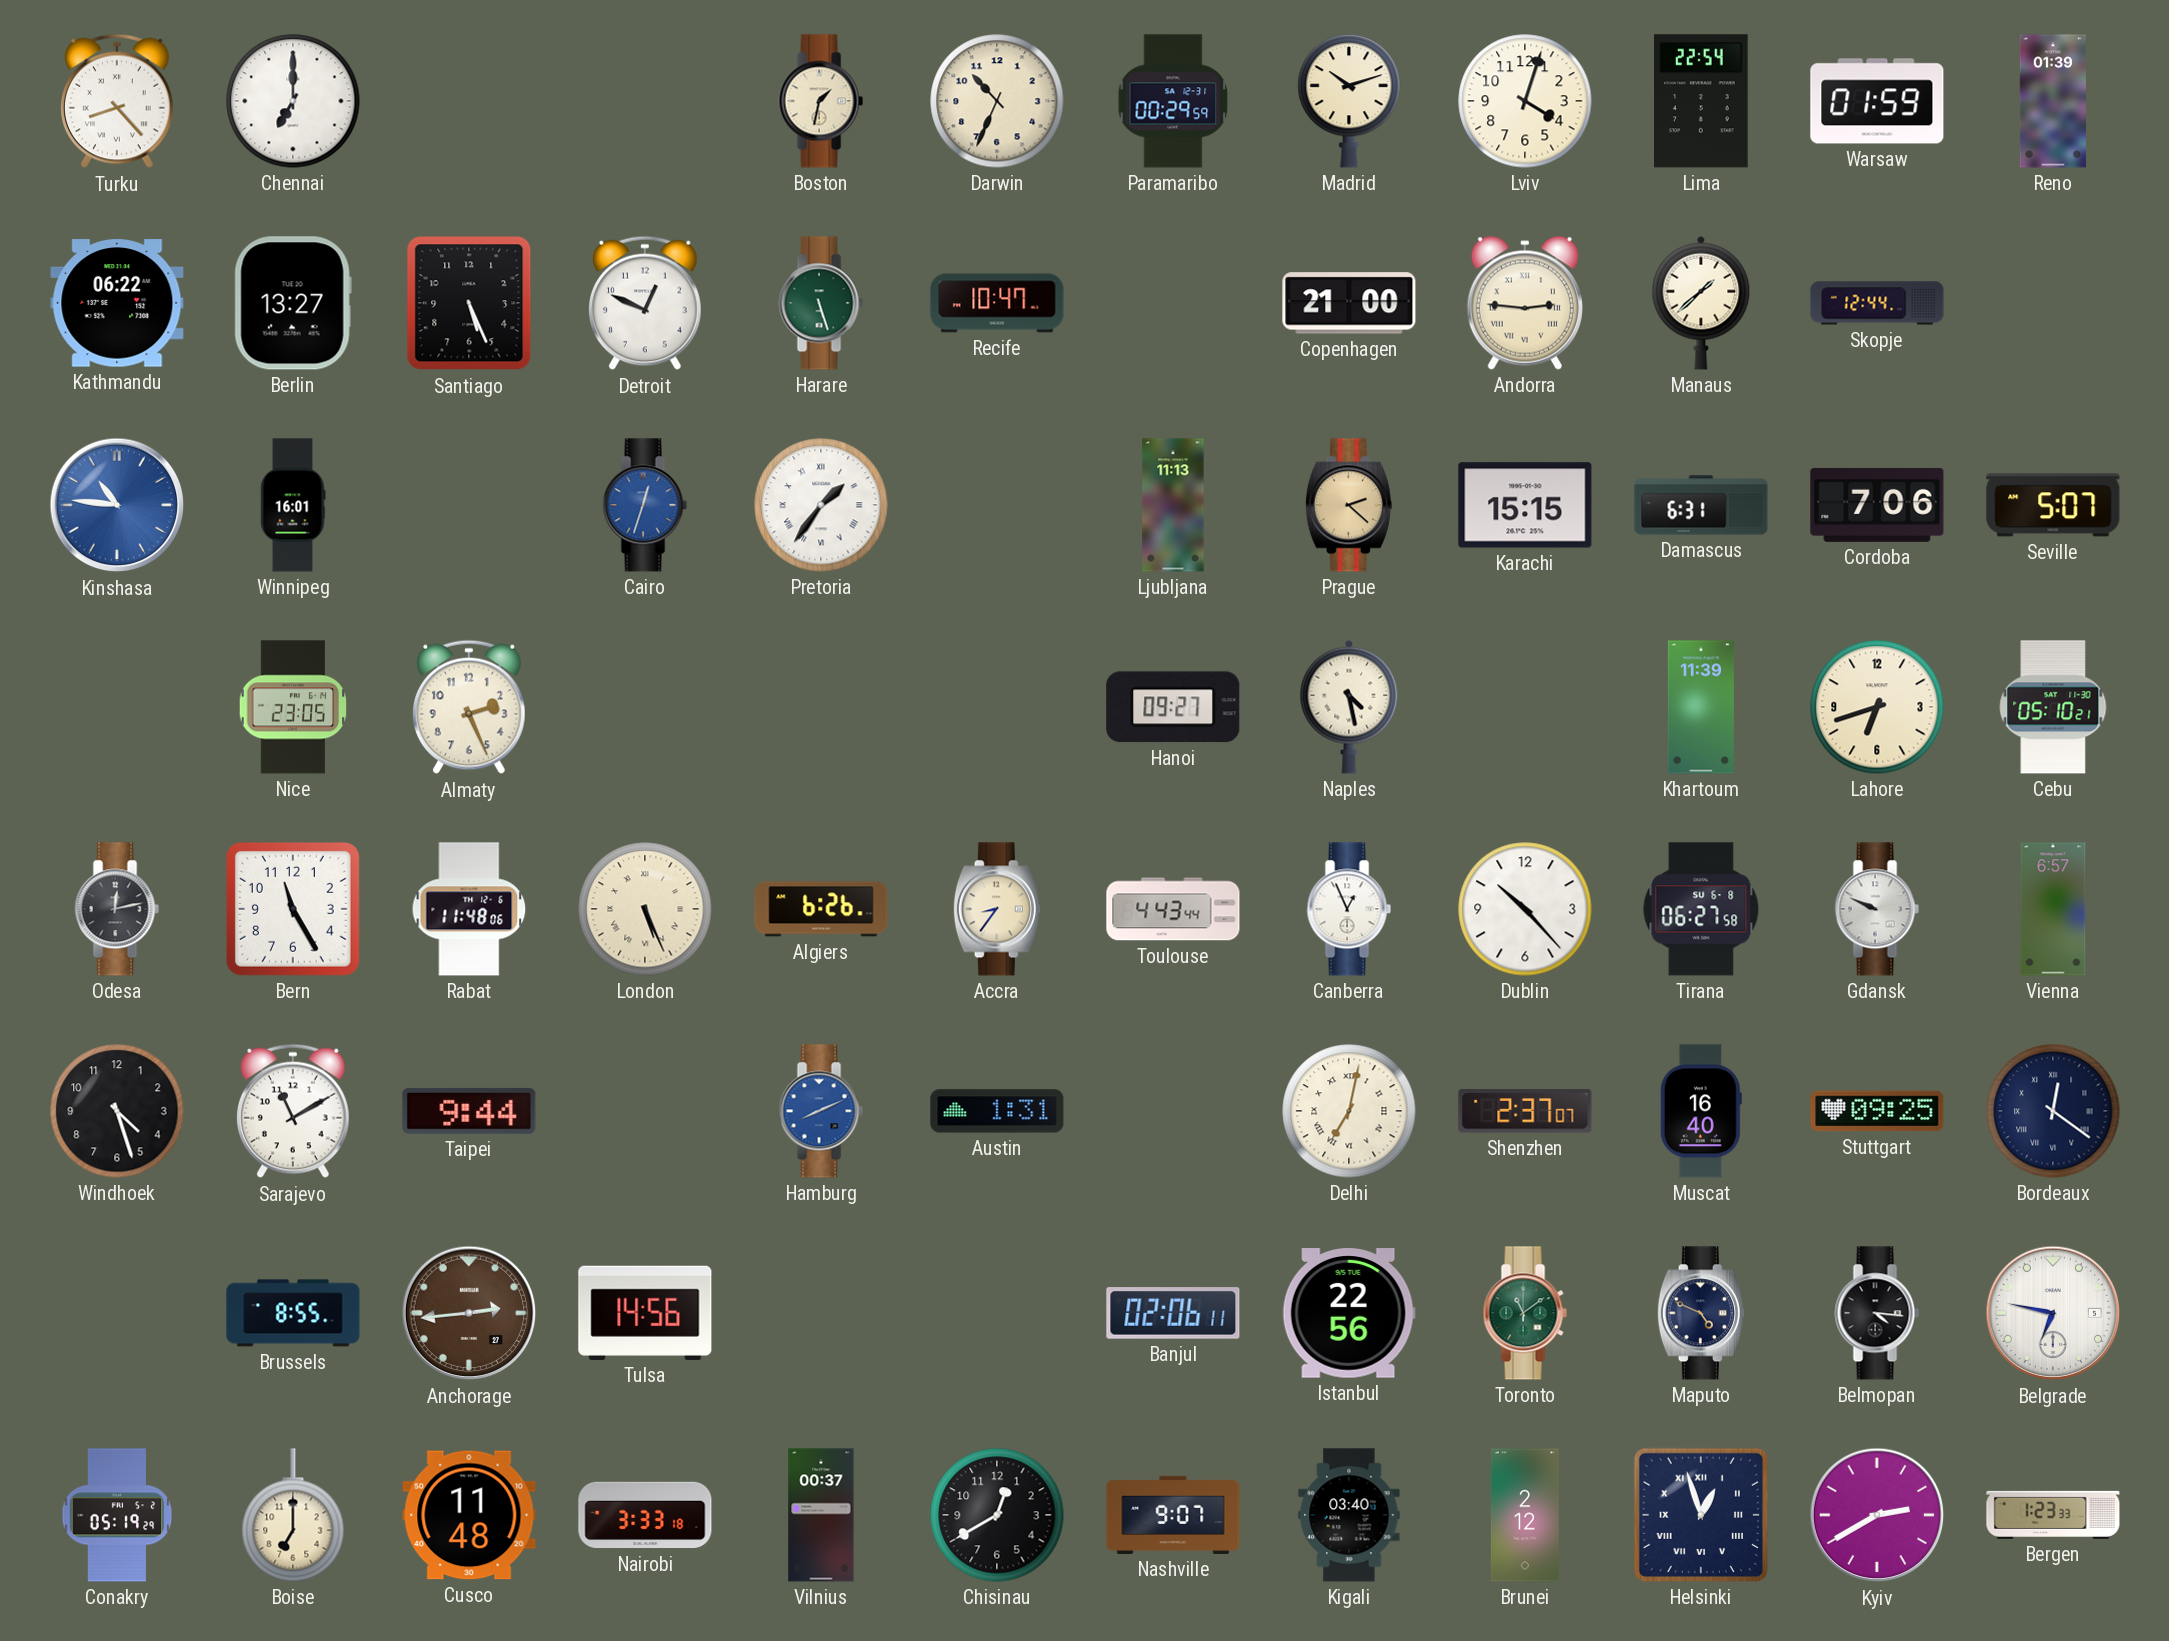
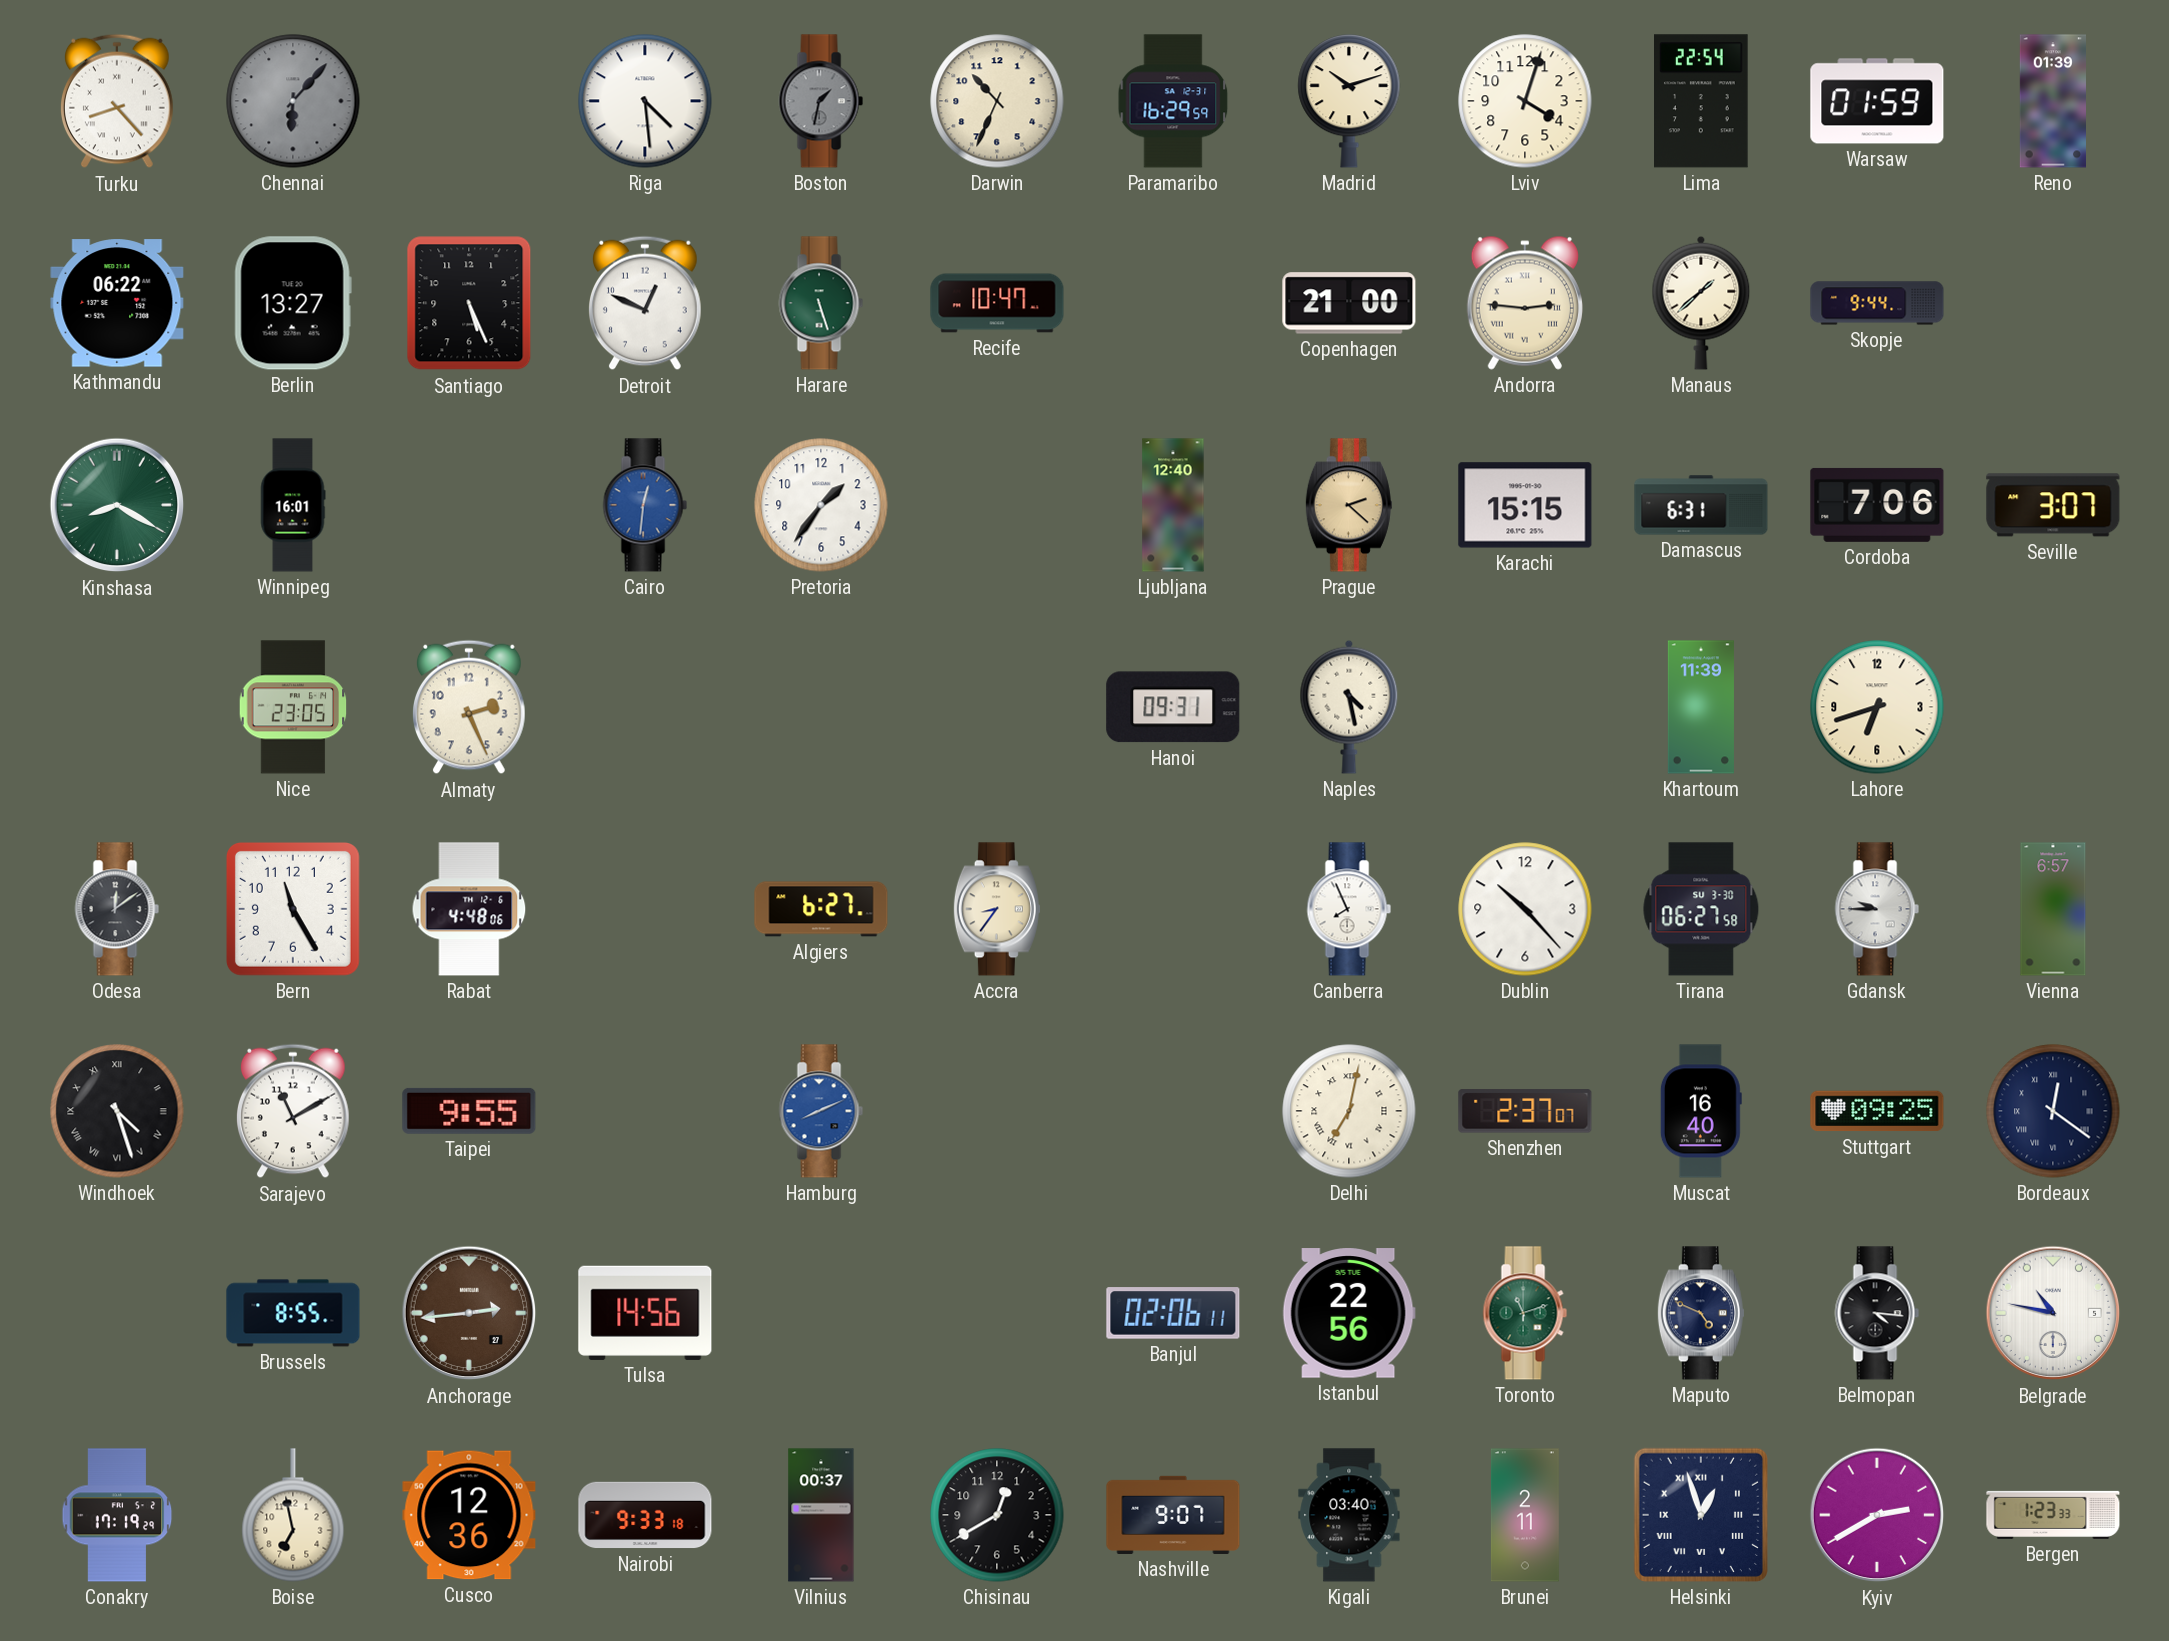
Chennai: 7:00 -> 6:07
Chennai dial: white -> grey
Riga: none -> 4:29
Boston dial: cream -> grey
Paramaribo: 00:29 -> 16:29
Skopje: 12:44 -> 9:44
Kinshasa: 10:46 -> 8:20
Kinshasa dial: blue -> green
Cairo: 12:33 -> 12:31
Pretoria numerals: Roman -> Arabic
Ljubljana: 11:13 -> 12:40
Seville: 5:07 -> 3:07
Hanoi: 09:27 -> 09:31
Cebu: 05:10 -> none
Odesa: 12:13 -> 12:09
Rabat: 11:48 -> 4:48
London: 5:26 -> none
Algiers: 6:26 -> 6:27
Toulouse: 4:43 -> none
Canberra: 12:56 -> 7:56
Tirana date: SU 6-8 -> SU 3-30
Gdansk: 9:49 -> 9:45
Windhoek numerals: Arabic -> Roman
Taipei: 9:44 -> 9:55
Austin: 1:31 -> none
Toronto: 11:09 -> 11:12
Belgrade: 6:47 -> 10:47
Conakry: 05:19 -> 17:19
Boise: 7:00 -> 6:58
Cusco: 11:48 -> 12:36
Nairobi: 3:33 -> 9:33
Brunei: 2:12 -> 2:11
